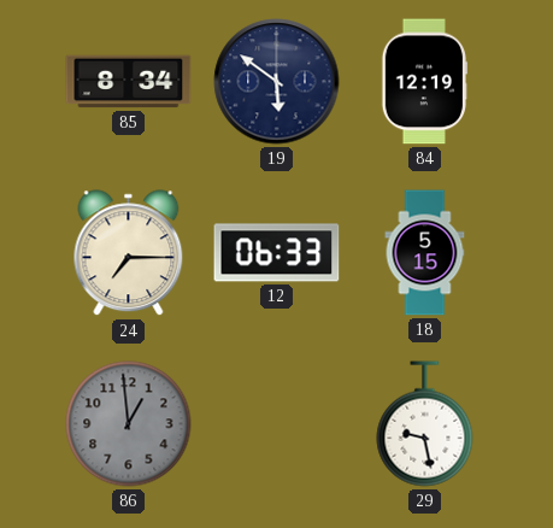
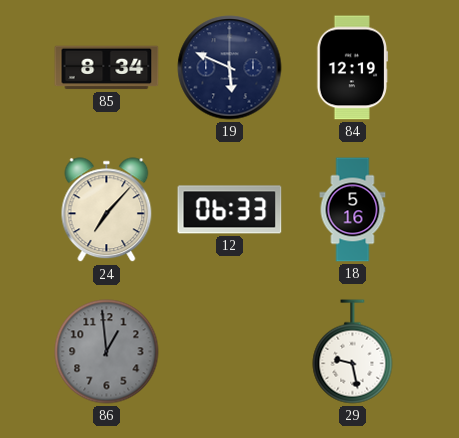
19: 5:51 -> 5:49
24: 7:15 -> 7:07
18: 5:15 -> 5:16
